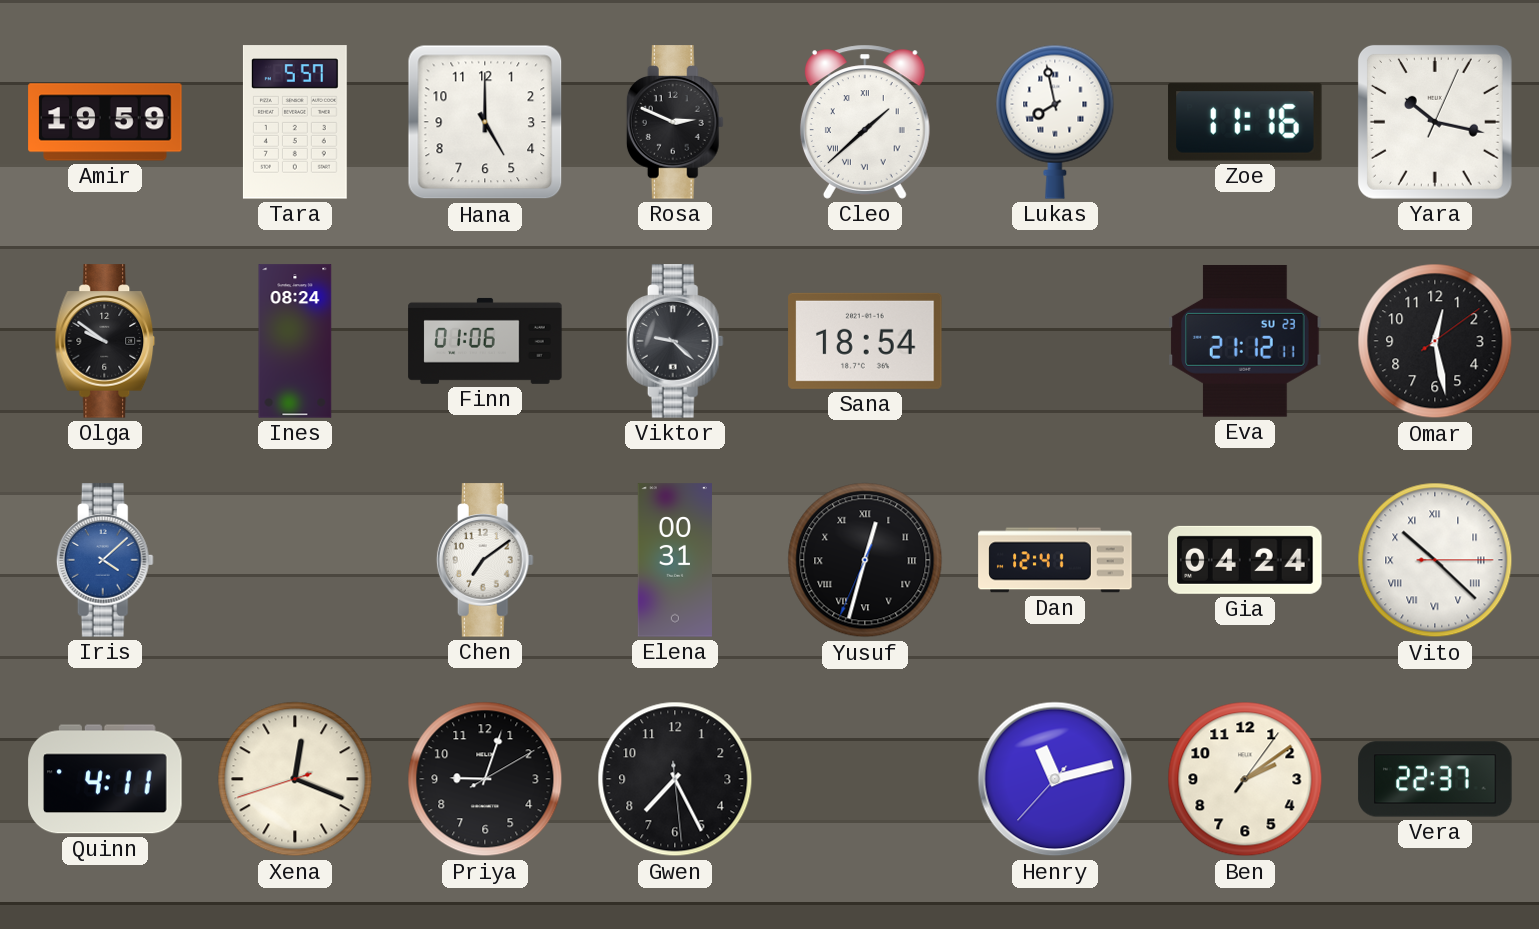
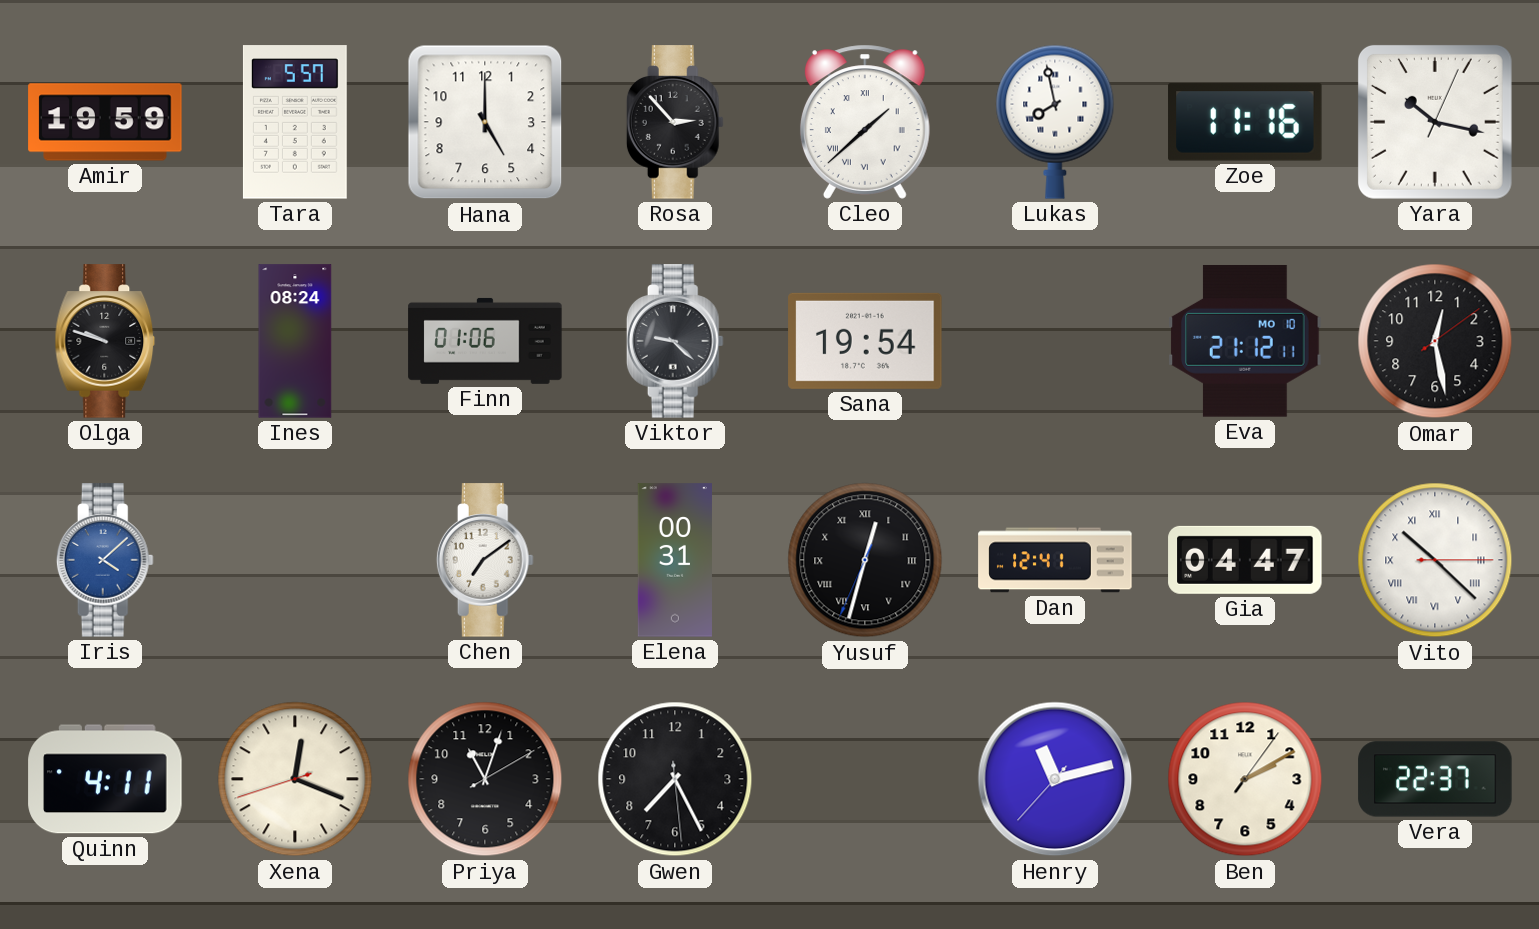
Rosa: 2:49 -> 2:53
Olga: 9:51 -> 9:48
Sana: 18:54 -> 19:54
Eva date: SU 23 -> MO 10
Gia: 04:24 -> 04:47
Priya: 9:03 -> 11:03
Ben: 2:09 -> 2:10
